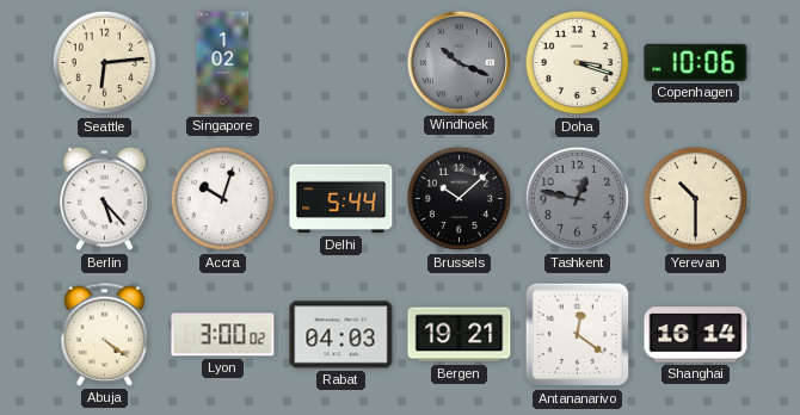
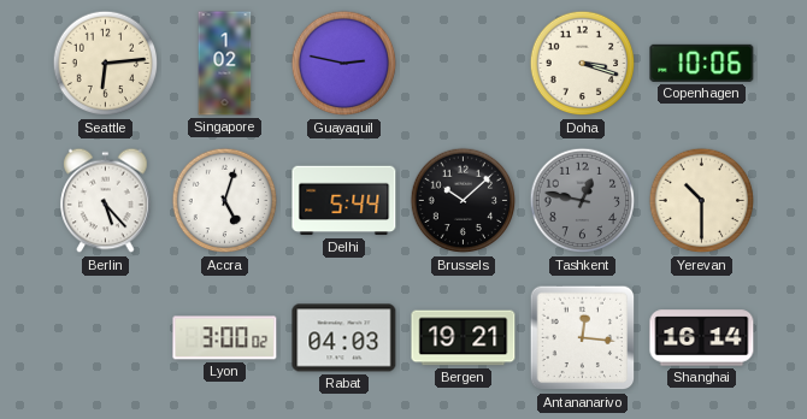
Guayaquil: none -> 2:47
Windhoek: 10:19 -> none
Accra: 10:03 -> 5:03
Abuja: 4:21 -> none
Antananarivo: 12:21 -> 12:16
